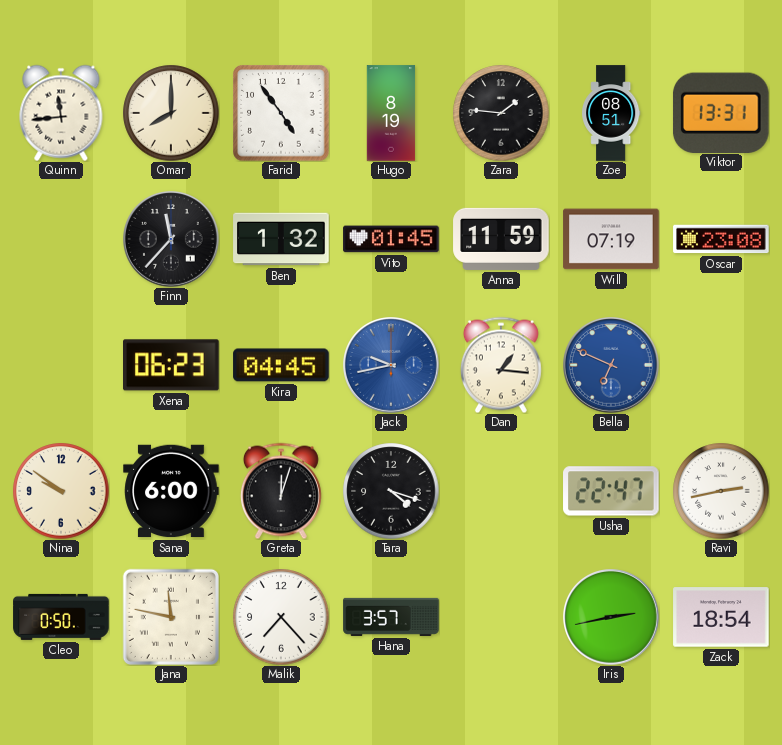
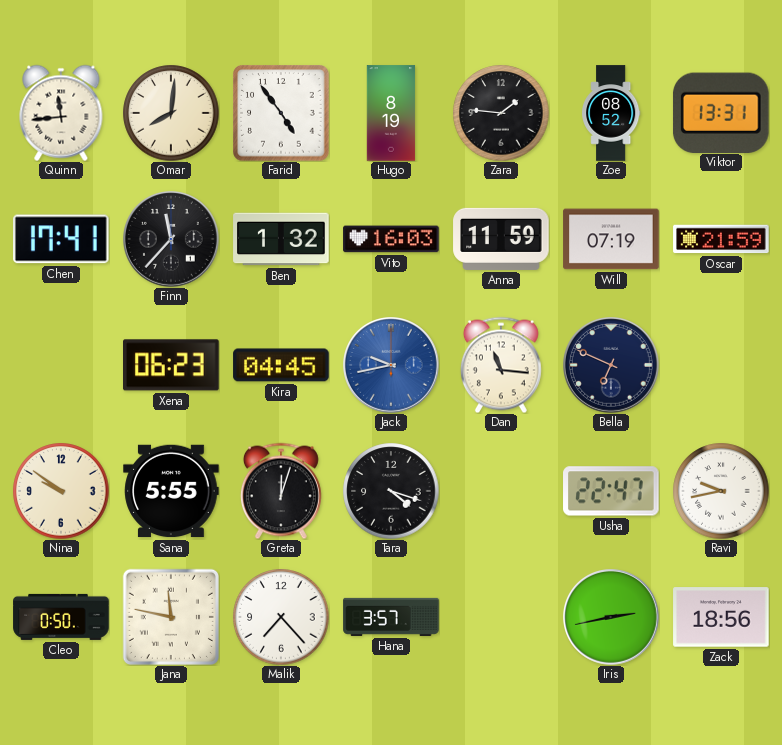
Omar: 8:00 -> 8:01
Zoe: 08:51 -> 08:52
Chen: none -> 17:41
Vito: 01:45 -> 16:03
Oscar: 23:08 -> 21:59
Dan: 1:16 -> 11:16
Bella dial: blue -> navy
Sana: 6:00 -> 5:55
Ravi: 2:43 -> 9:43
Zack: 18:54 -> 18:56
